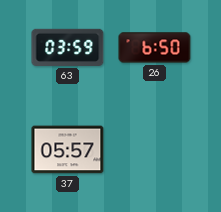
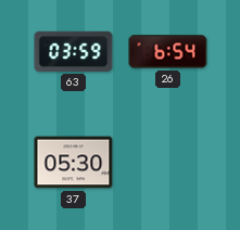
26: 6:50 -> 6:54
37: 05:57 -> 05:30
